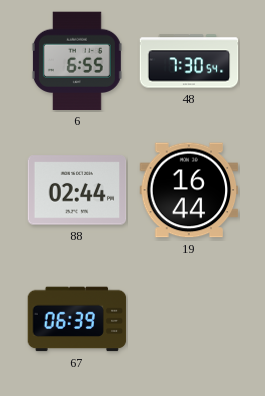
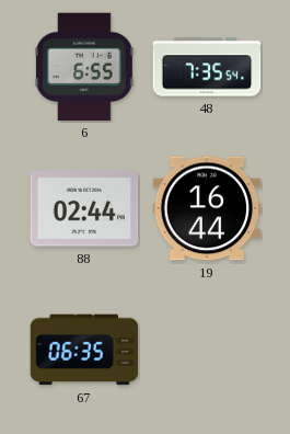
48: 7:30 -> 7:35
67: 06:39 -> 06:35
